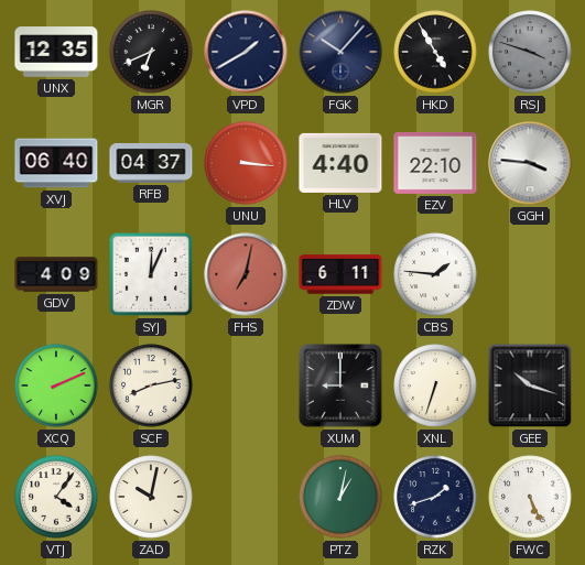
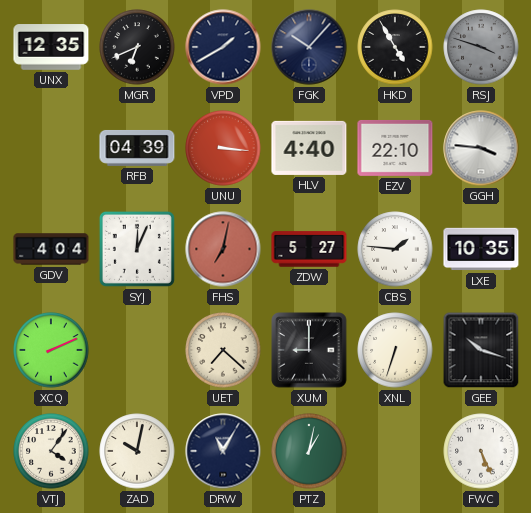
XVJ: 06:40 -> none
RFB: 04:37 -> 04:39
GDV: 4:09 -> 4:04
ZDW: 6:11 -> 5:27
LXE: none -> 10:35
SCF: 8:13 -> none
UET: none -> 7:22
DRW: none -> 11:05
RZK: 1:42 -> none
